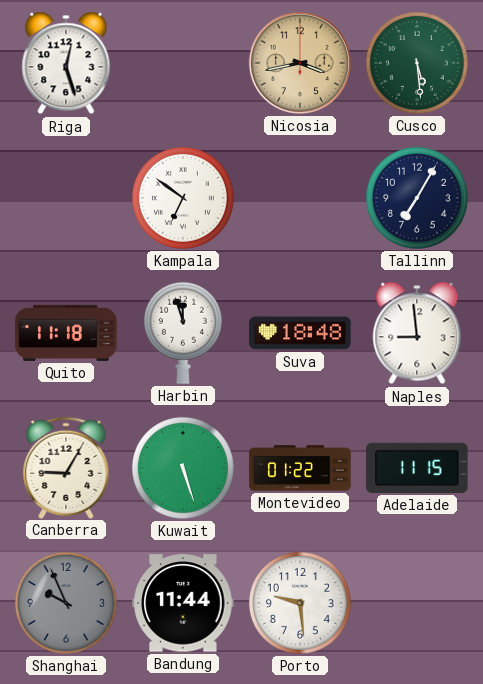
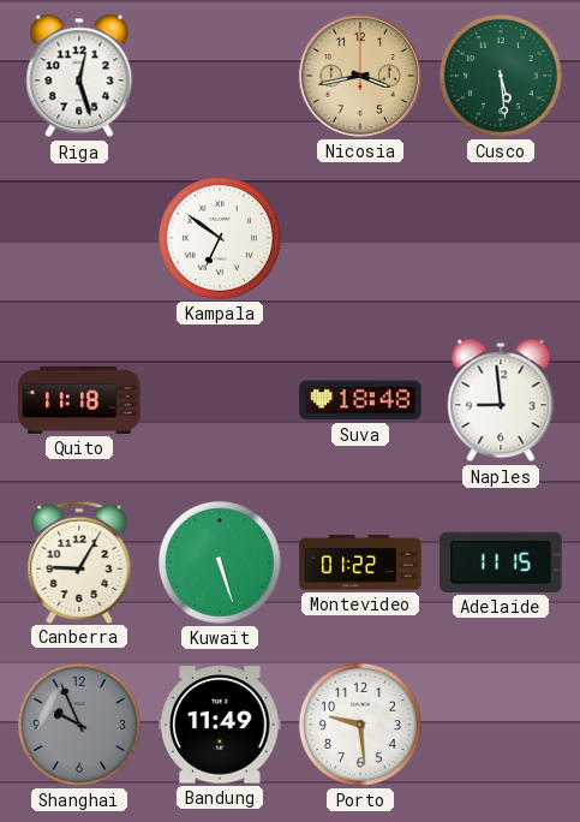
Tallinn: 7:05 -> none
Harbin: 11:57 -> none
Bandung: 11:44 -> 11:49
